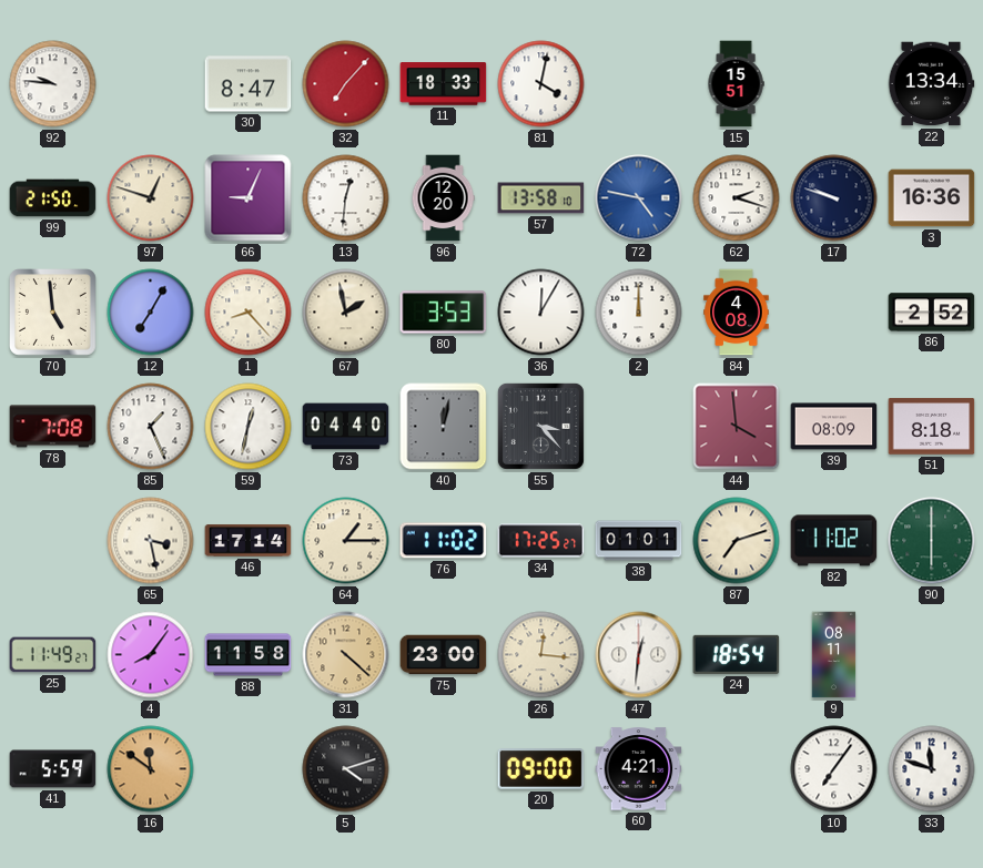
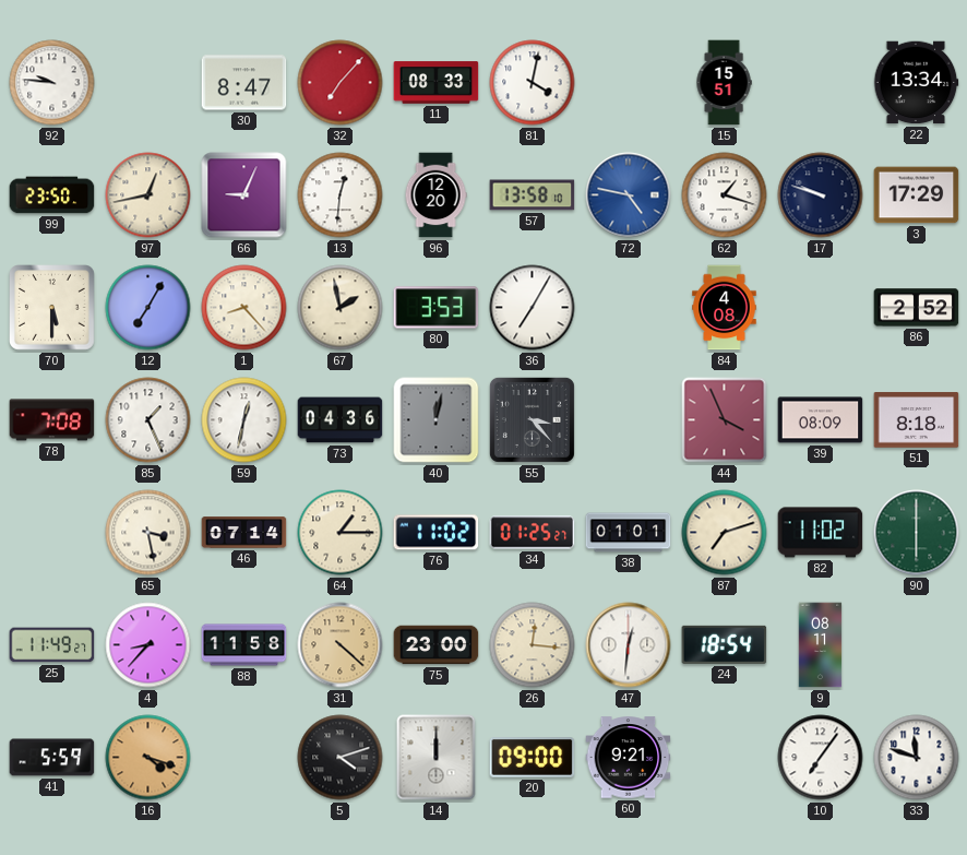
11: 18:33 -> 08:33
99: 21:50 -> 23:50
97: 12:48 -> 12:43
62: 2:18 -> 1:18
3: 16:36 -> 17:29
70: 4:59 -> 5:30
36: 12:05 -> 7:05
2: 12:00 -> none
73: 04:40 -> 04:36
44: 3:59 -> 3:56
46: 17:14 -> 07:14
34: 17:25 -> 01:25
4: 8:06 -> 8:37
16: 11:51 -> 4:18
14: none -> 12:00
60: 4:21 -> 9:21
